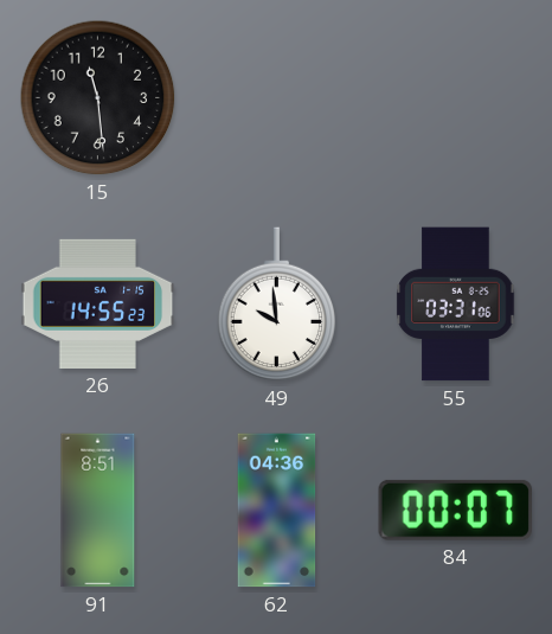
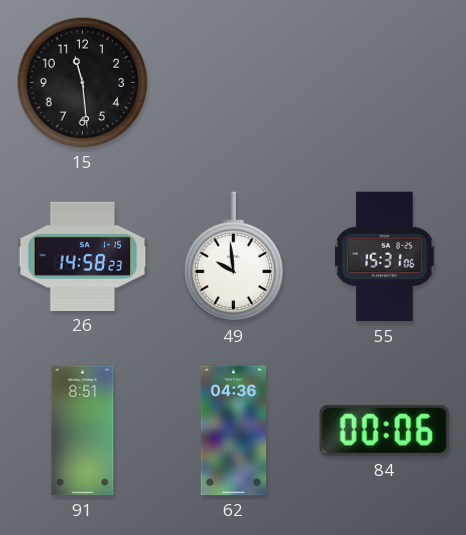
26: 14:55 -> 14:58
55: 03:31 -> 15:31
84: 00:07 -> 00:06
